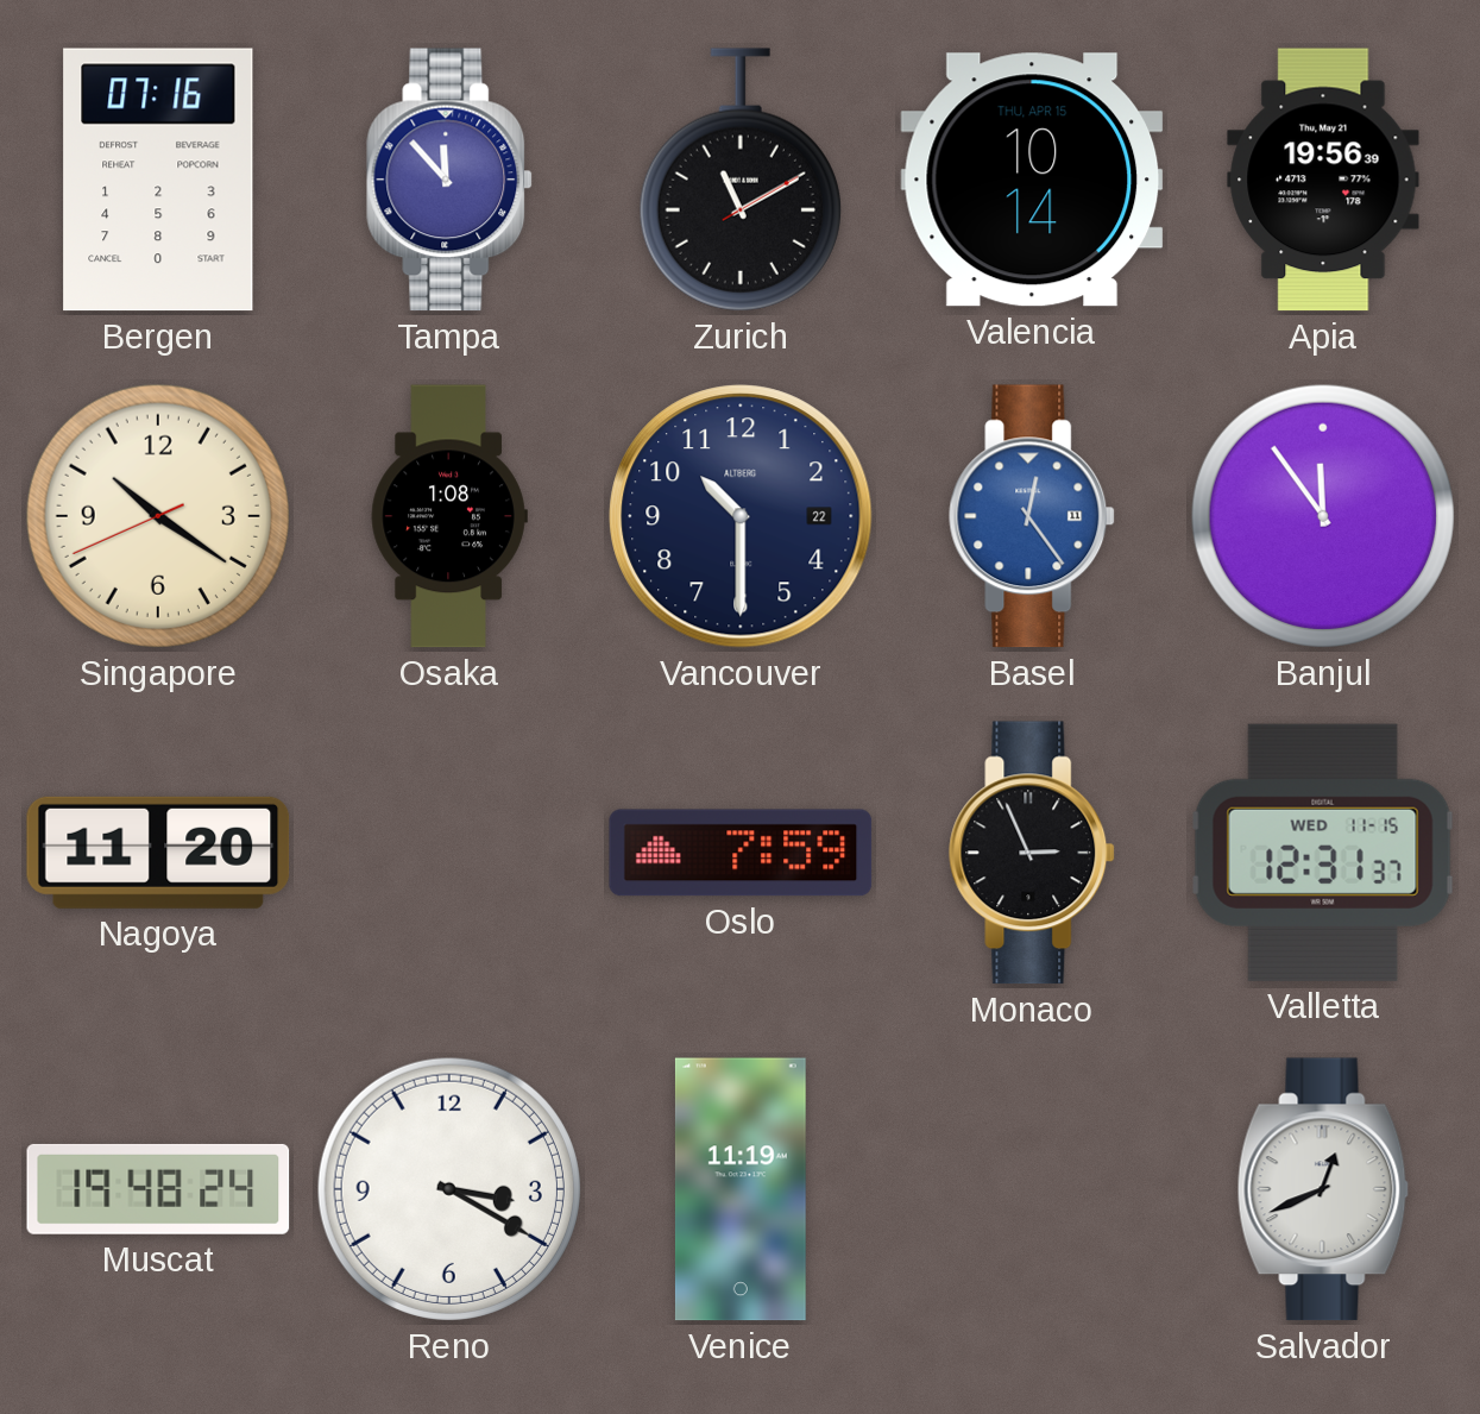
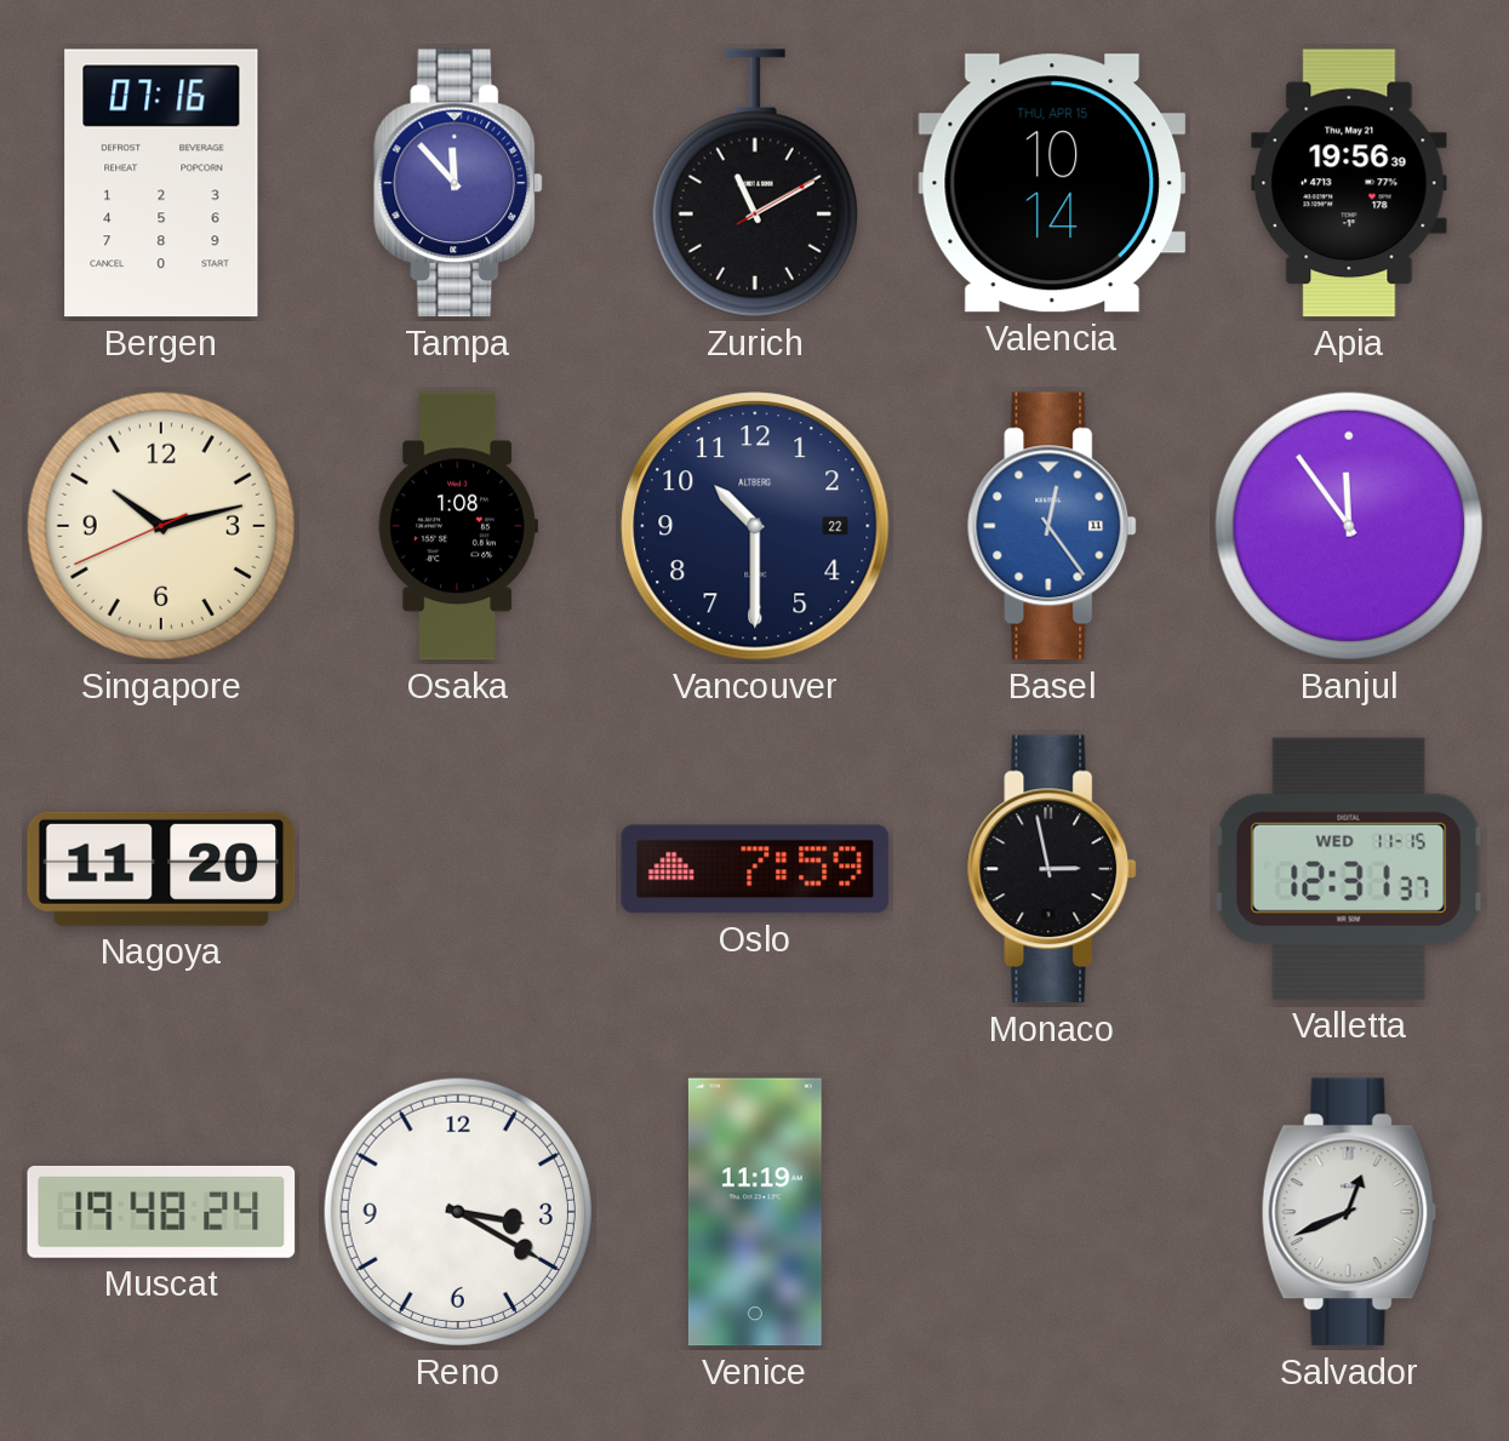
Singapore: 10:20 -> 10:12
Monaco: 2:56 -> 2:58
